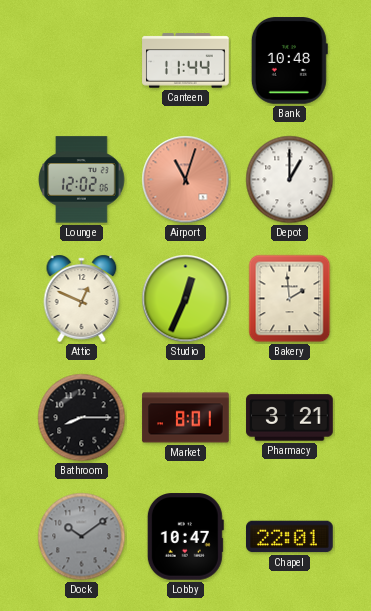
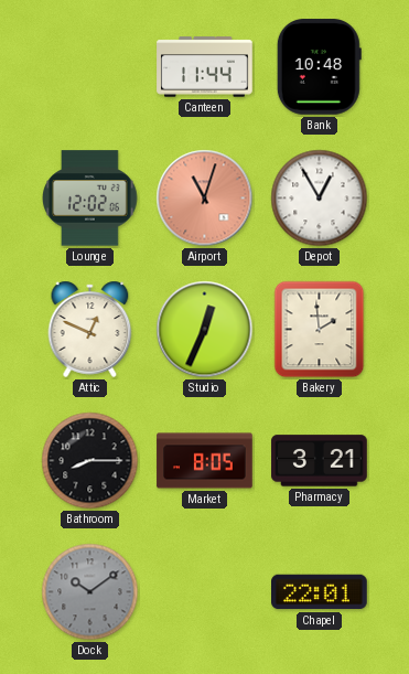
Depot: 1:00 -> 12:55
Market: 8:01 -> 8:05
Lobby: 10:47 -> none
